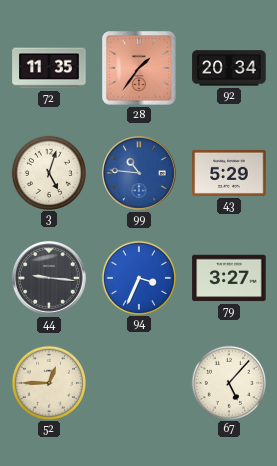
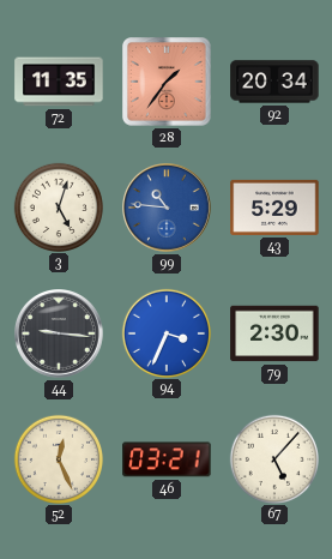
79: 3:27 -> 2:30
52: 12:45 -> 12:26
46: none -> 03:21
